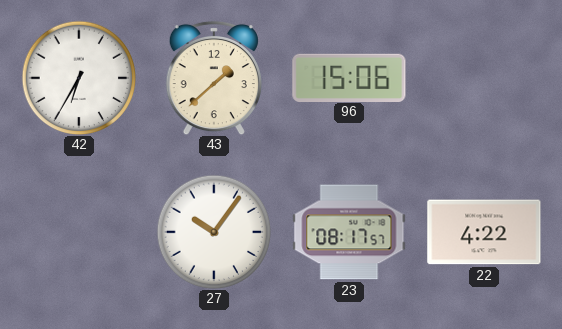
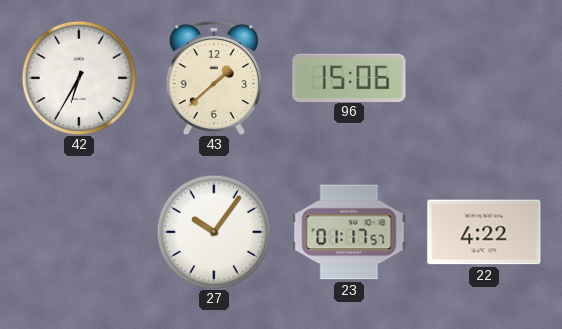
23: 08:17 -> 01:17
